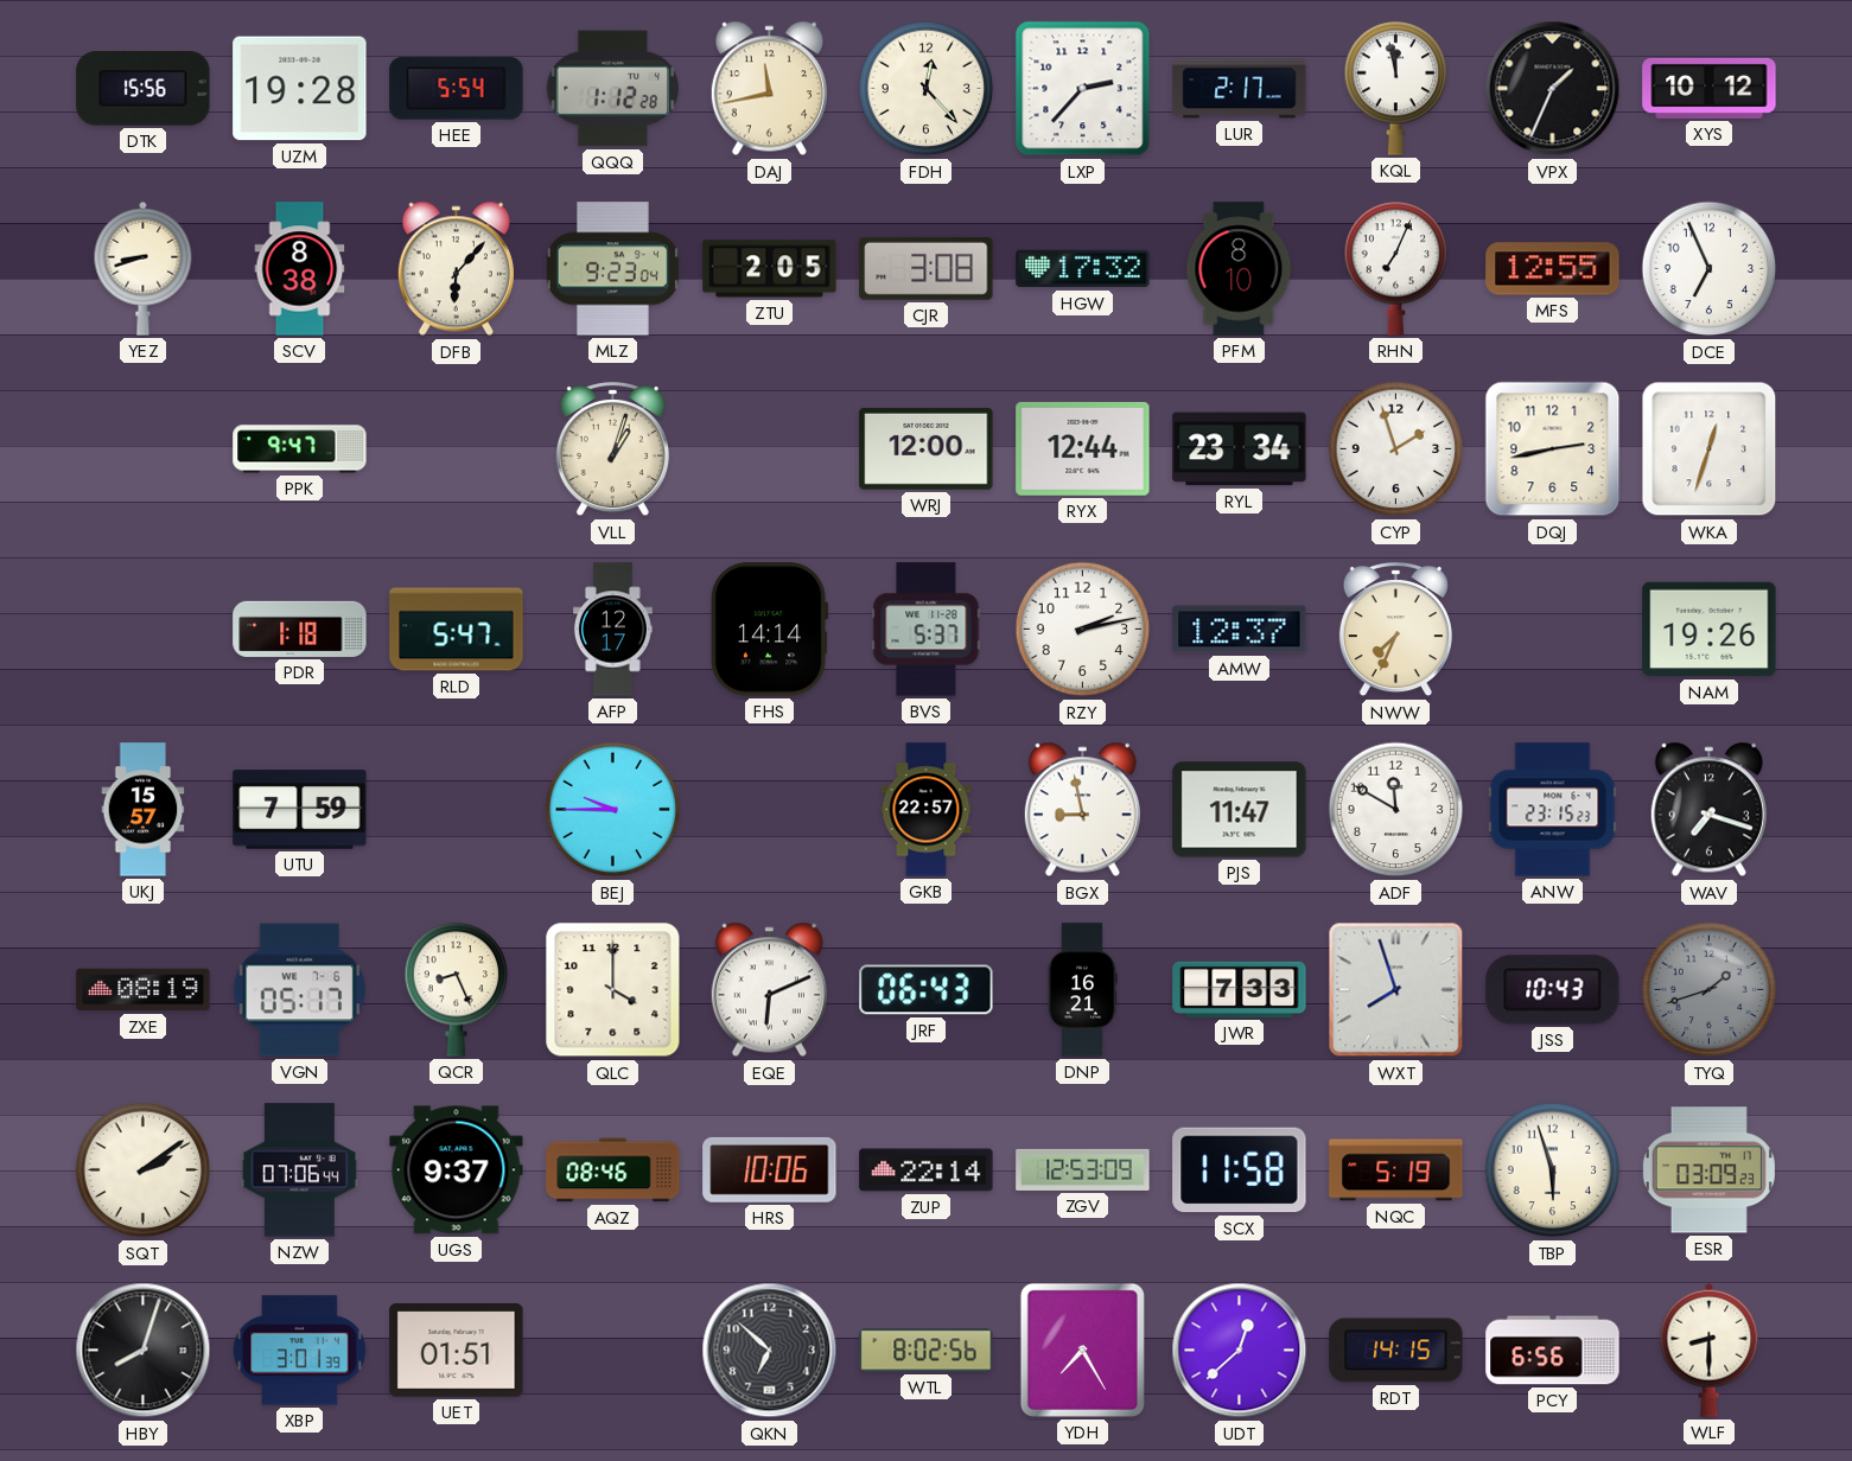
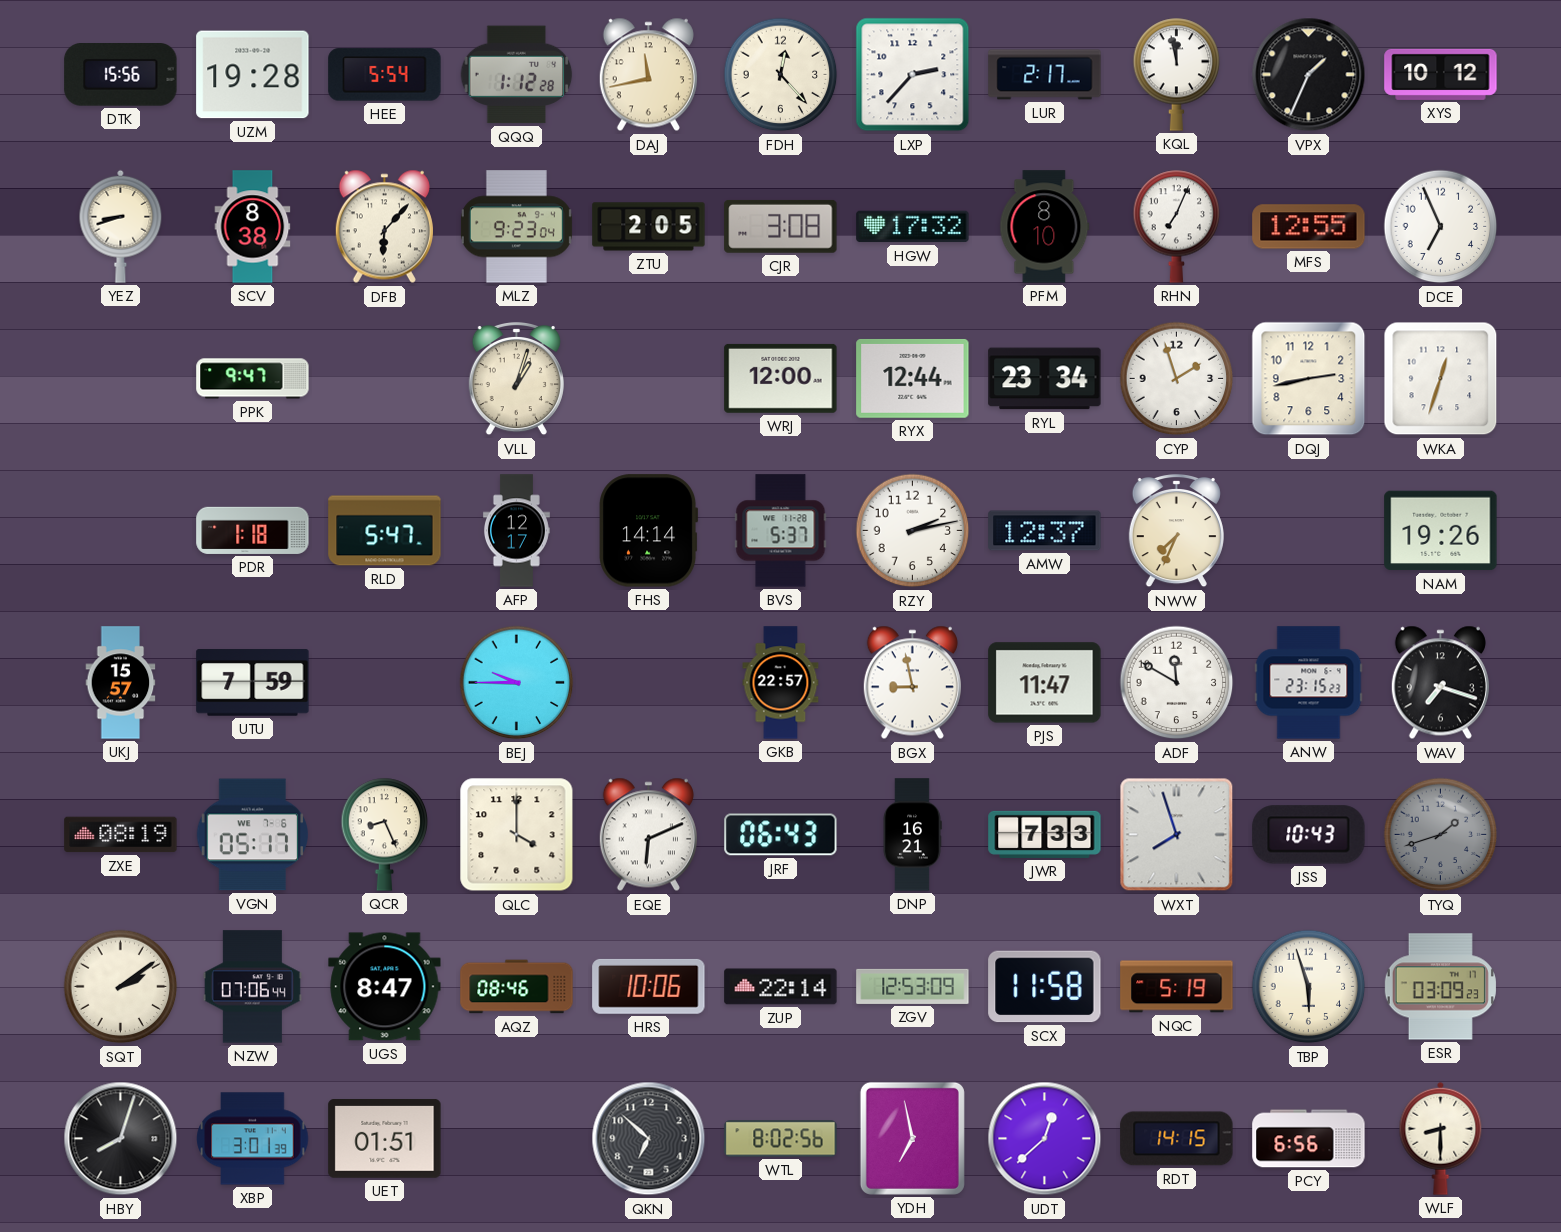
UGS: 9:37 -> 8:47
YDH: 7:25 -> 6:58
